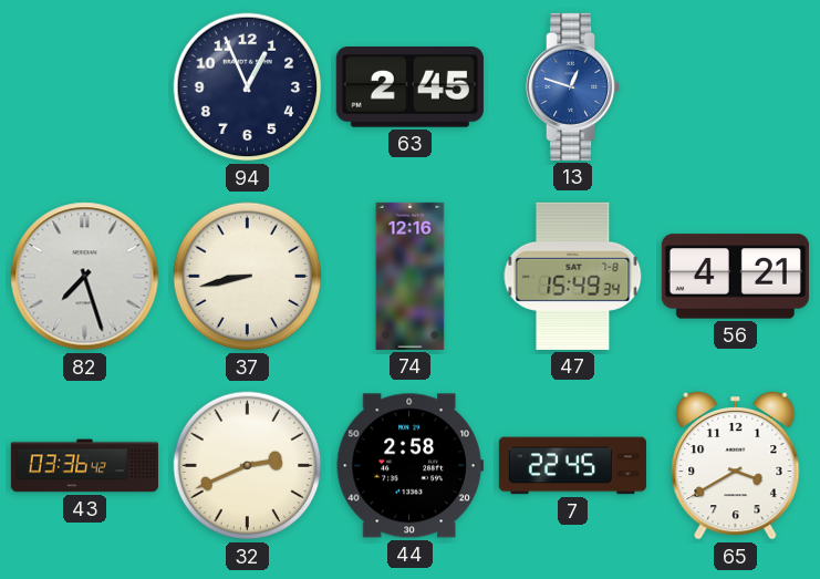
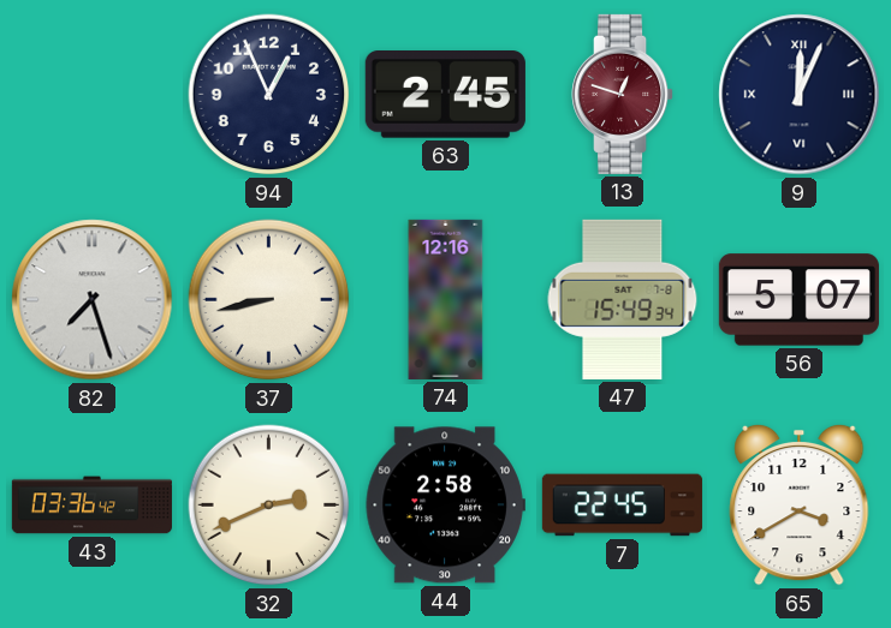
13 dial: blue -> burgundy
9: none -> 12:04
56: 4:21 -> 5:07
